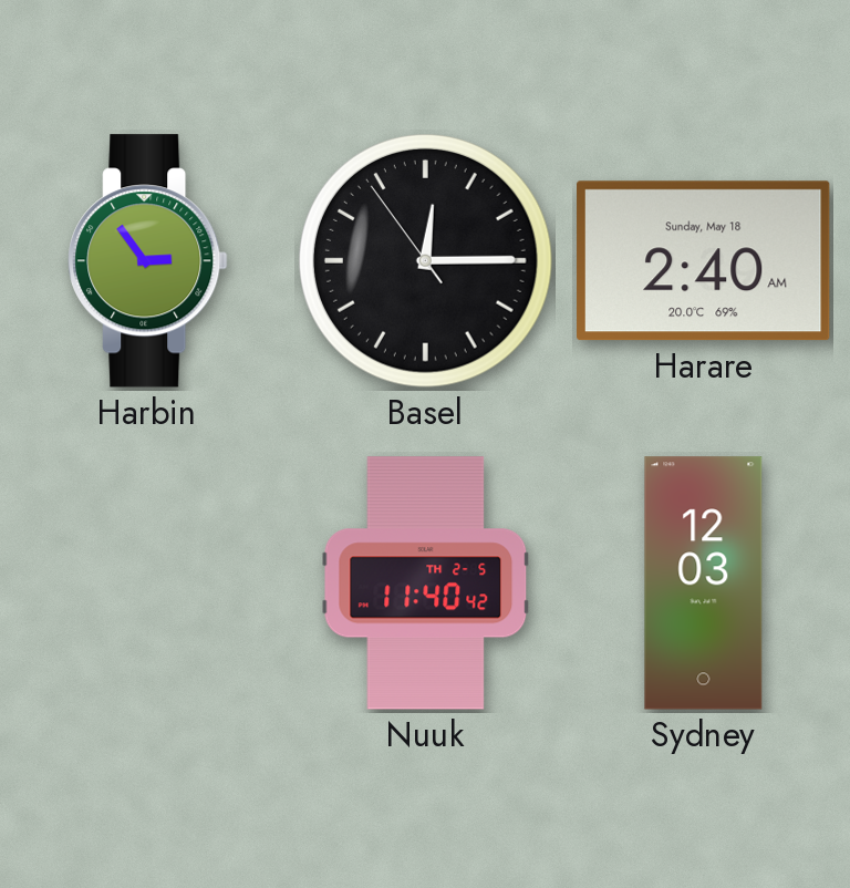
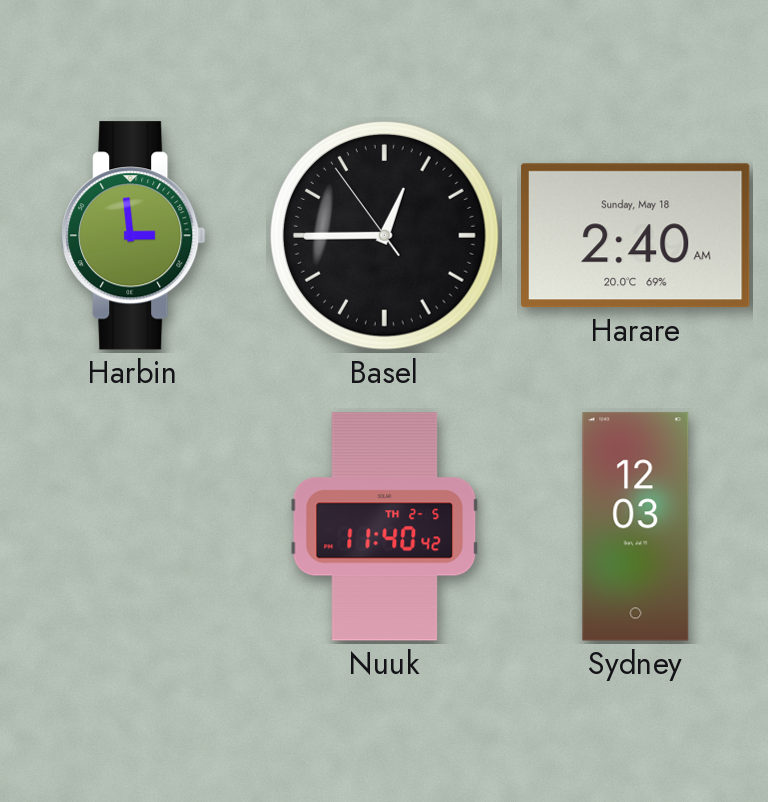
Harbin: 2:54 -> 2:59
Basel: 12:14 -> 12:44
